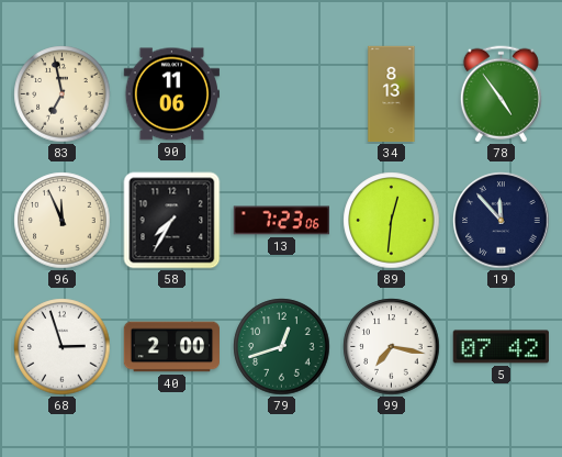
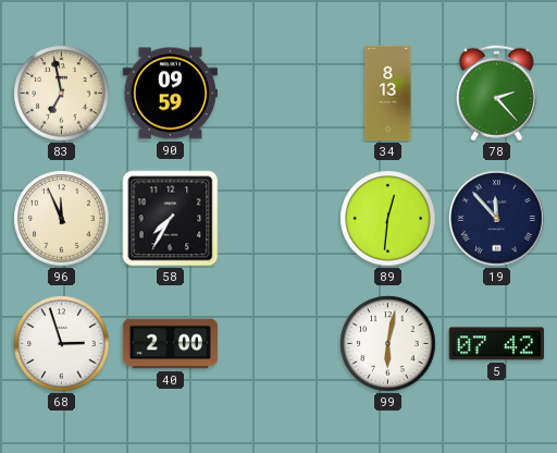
90: 11:06 -> 09:59
78: 4:54 -> 2:23
13: 7:23 -> none
79: 12:42 -> none
99: 7:17 -> 6:02
